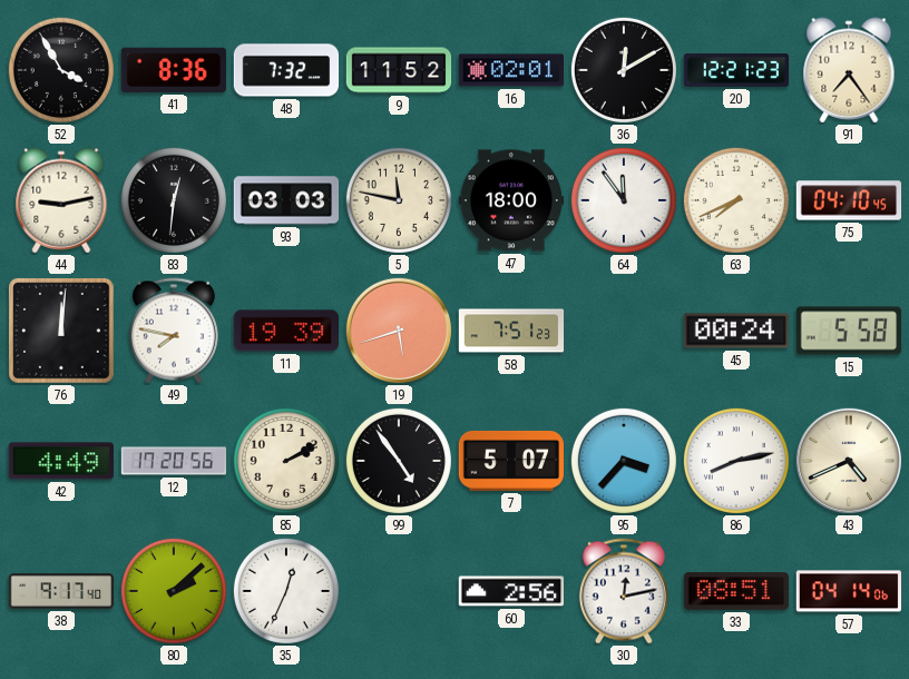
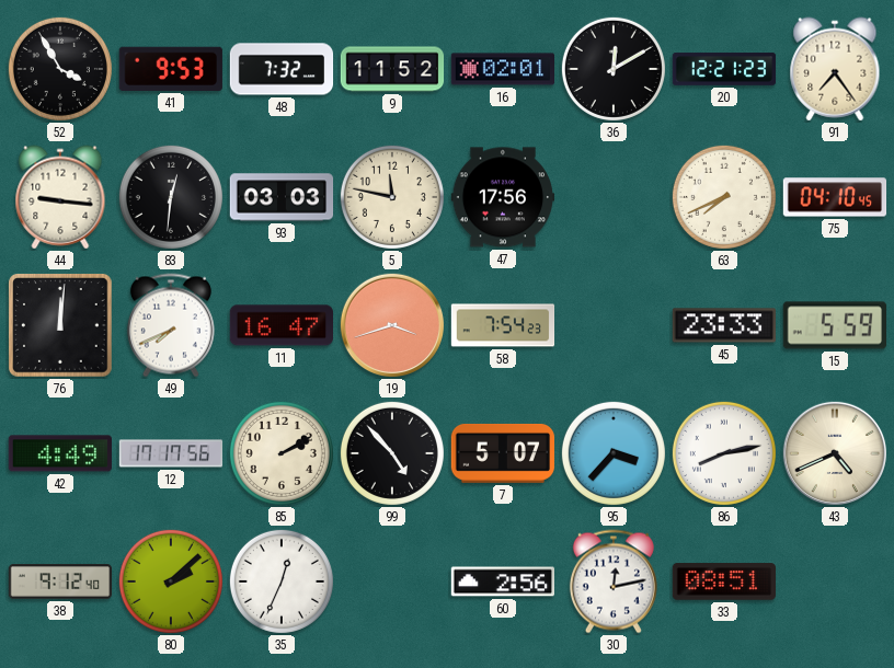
41: 8:36 -> 9:53
44: 9:13 -> 9:16
47: 18:00 -> 17:56
64: 11:54 -> none
49: 7:47 -> 7:41
11: 19:39 -> 16:47
19: 5:42 -> 3:42
58: 7:51 -> 7:54
45: 00:24 -> 23:33
15: 5:58 -> 5:59
12: 17:20 -> 17:17
99: 4:54 -> 4:53
38: 9:17 -> 9:12
57: 04:14 -> none
